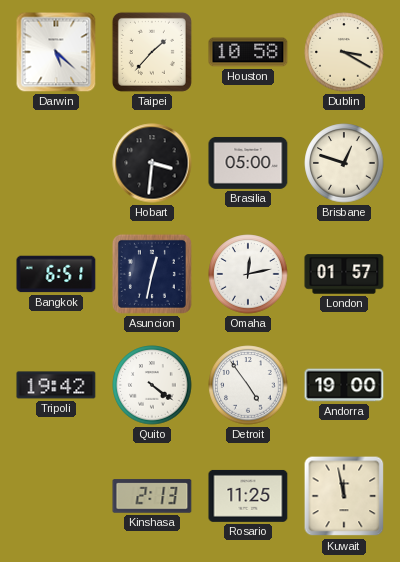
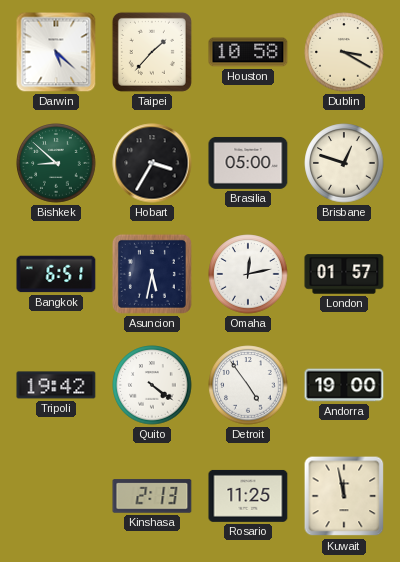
Bishkek: none -> 8:52
Hobart: 3:31 -> 3:35
Asuncion: 12:32 -> 5:32
